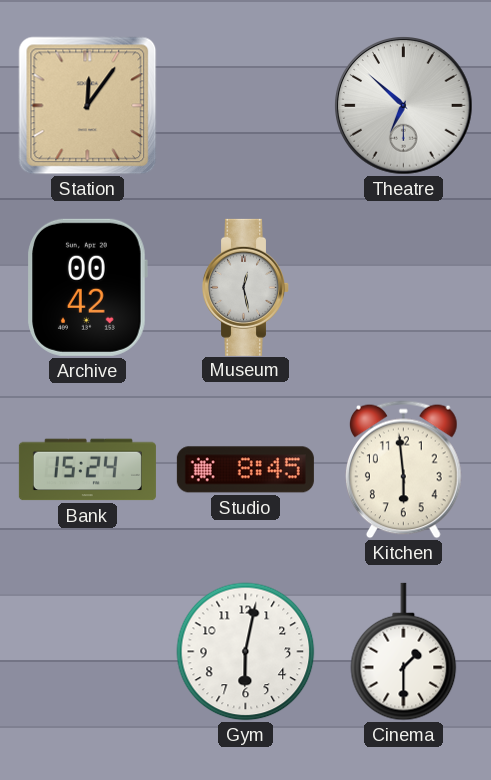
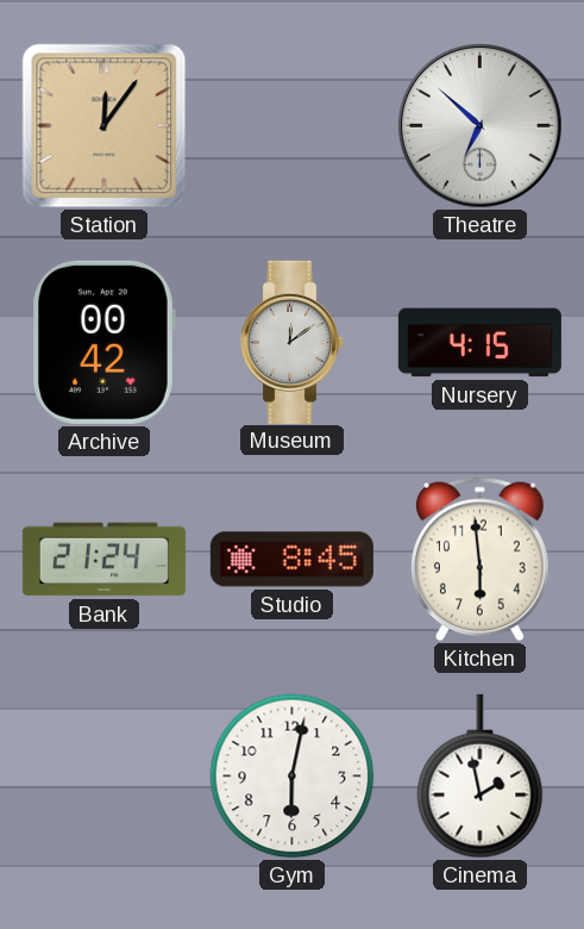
Museum: 12:28 -> 12:09
Nursery: none -> 4:15
Bank: 15:24 -> 21:24
Cinema: 1:30 -> 1:58
